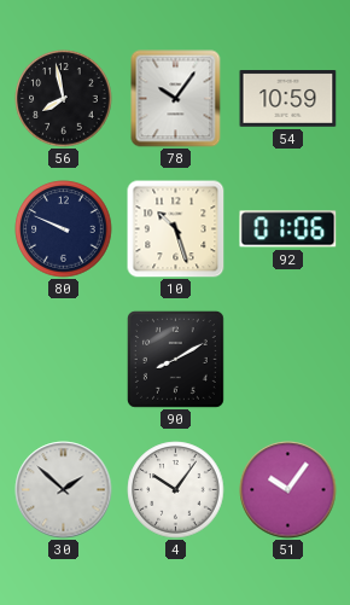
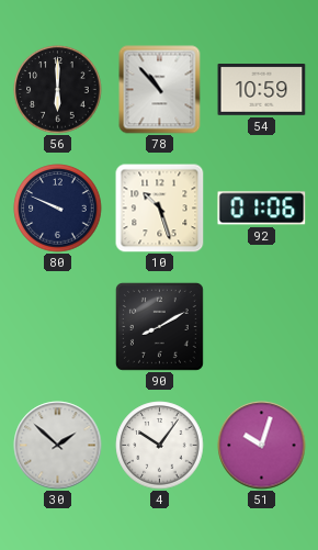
56: 7:58 -> 6:00
78: 10:06 -> 10:53
51: 10:06 -> 10:03
